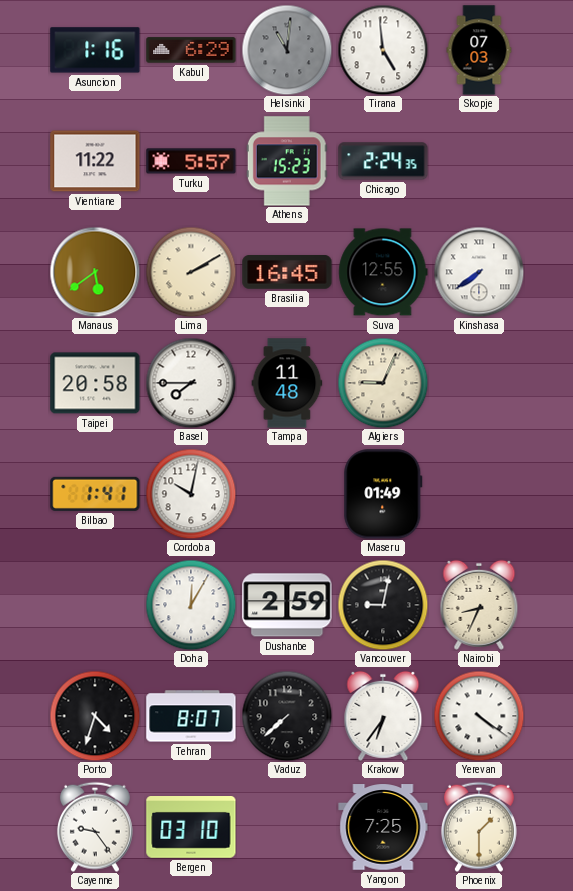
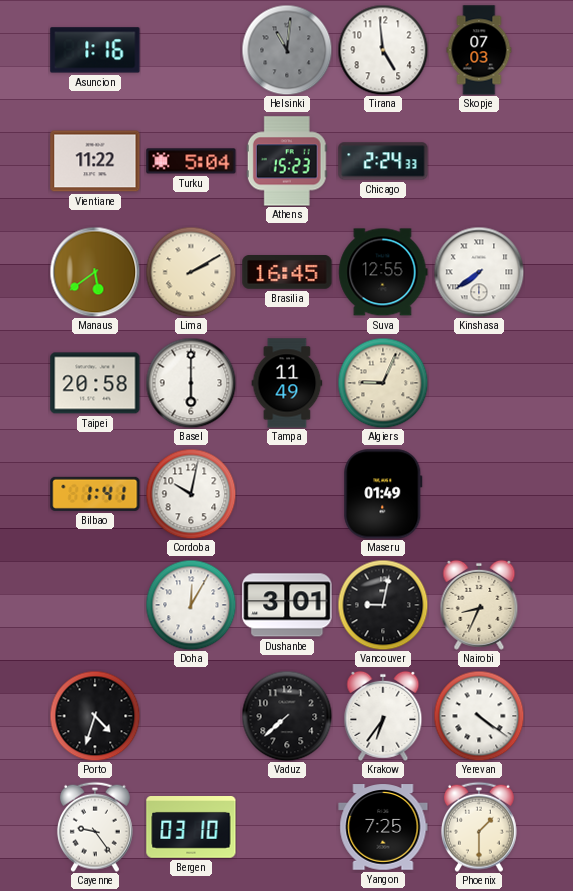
Kabul: 6:29 -> none
Turku: 5:57 -> 5:04
Chicago: 2:24:35 -> 2:24:33
Basel: 7:45 -> 6:00
Tampa: 11:48 -> 11:49
Dushanbe: 2:59 -> 3:01
Tehran: 8:07 -> none
